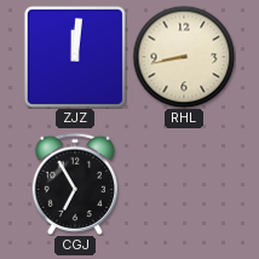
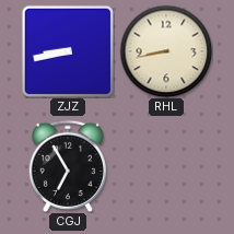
ZJZ: 12:01 -> 8:43
